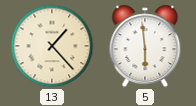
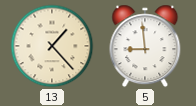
5: 5:59 -> 8:59
